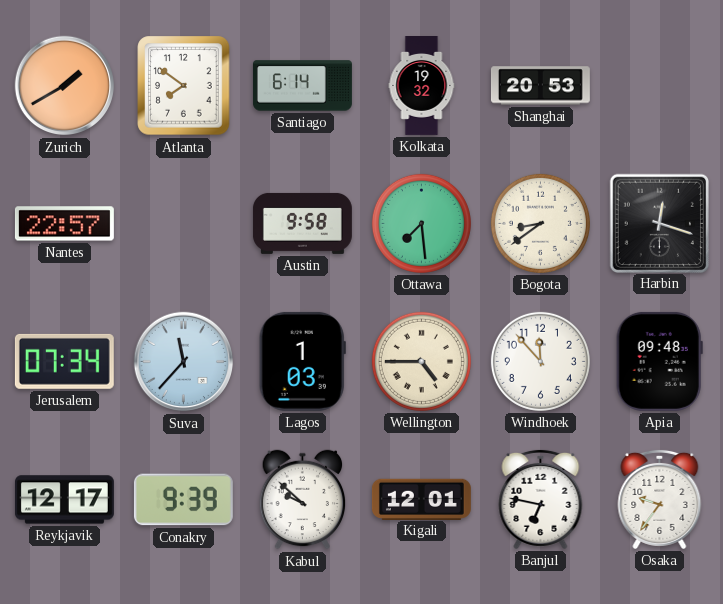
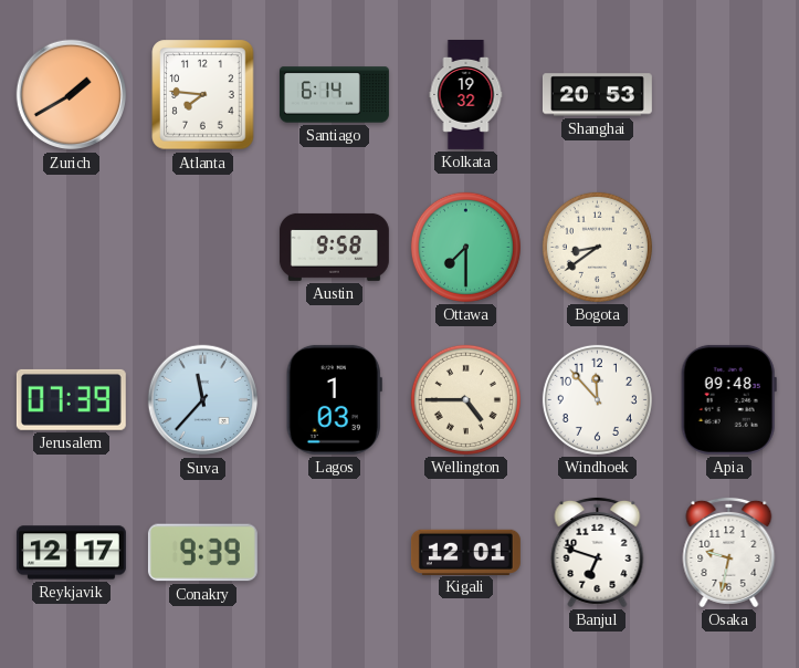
Atlanta: 7:51 -> 7:46
Nantes: 22:57 -> none
Ottawa: 7:29 -> 7:30
Harbin: 12:18 -> none
Jerusalem: 07:34 -> 07:39
Kabul: 9:52 -> none
Banjul: 6:47 -> 6:48
Osaka: 9:36 -> 9:32
